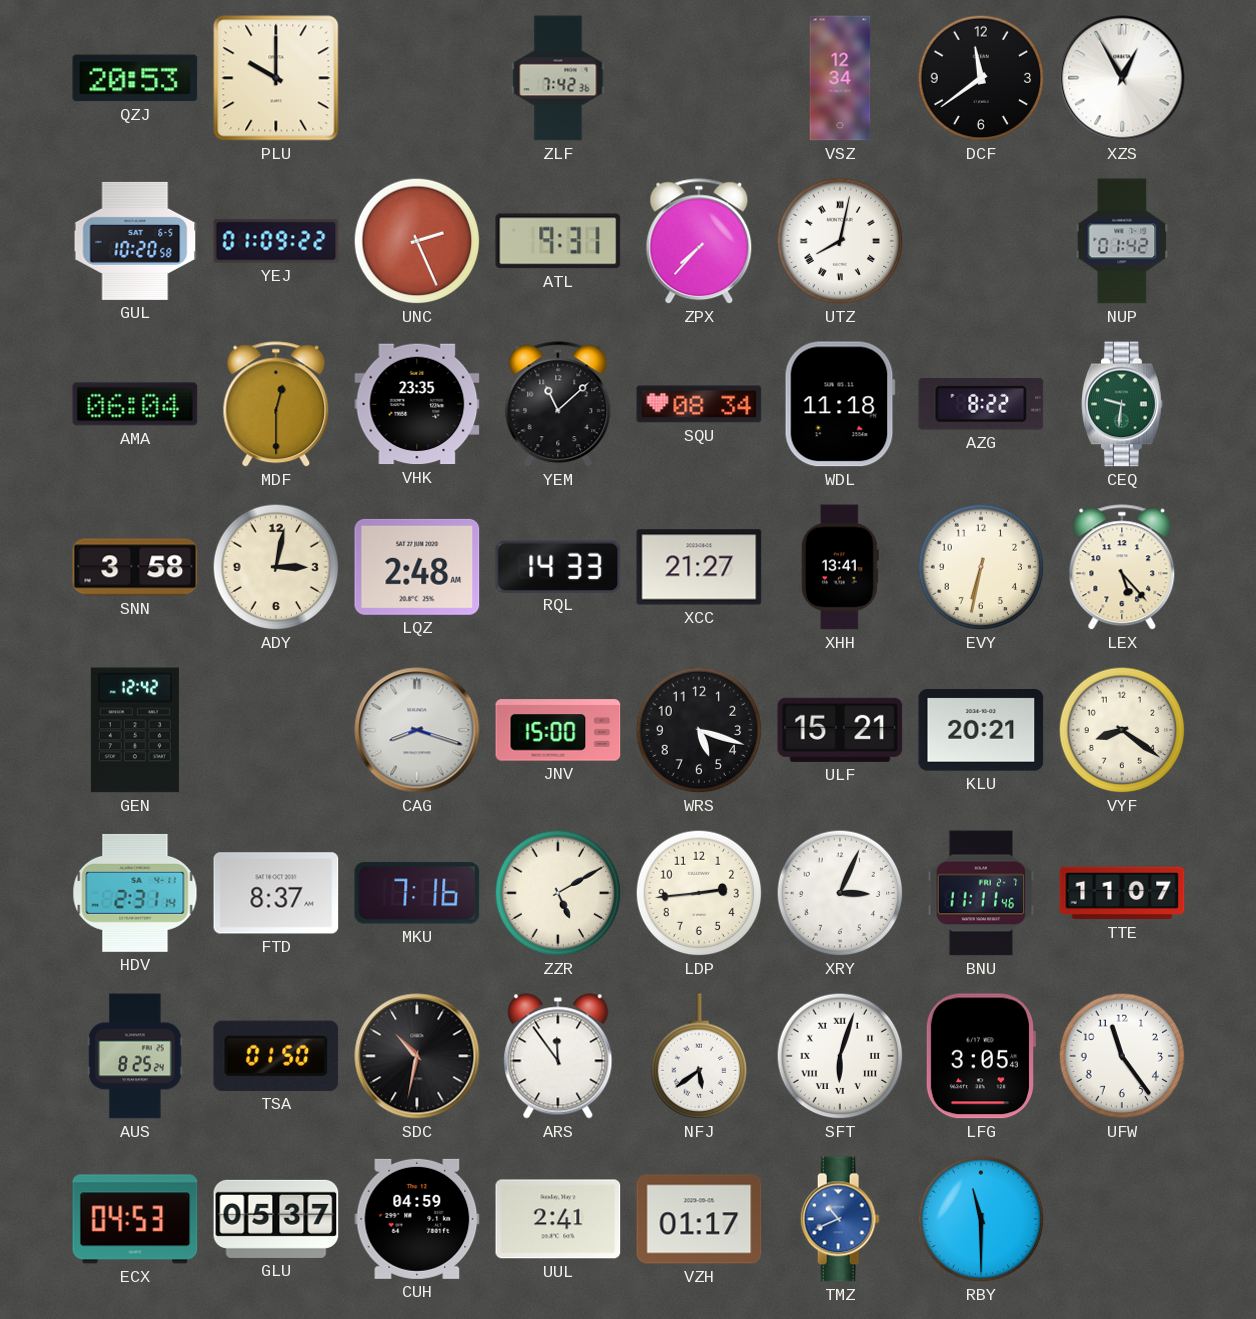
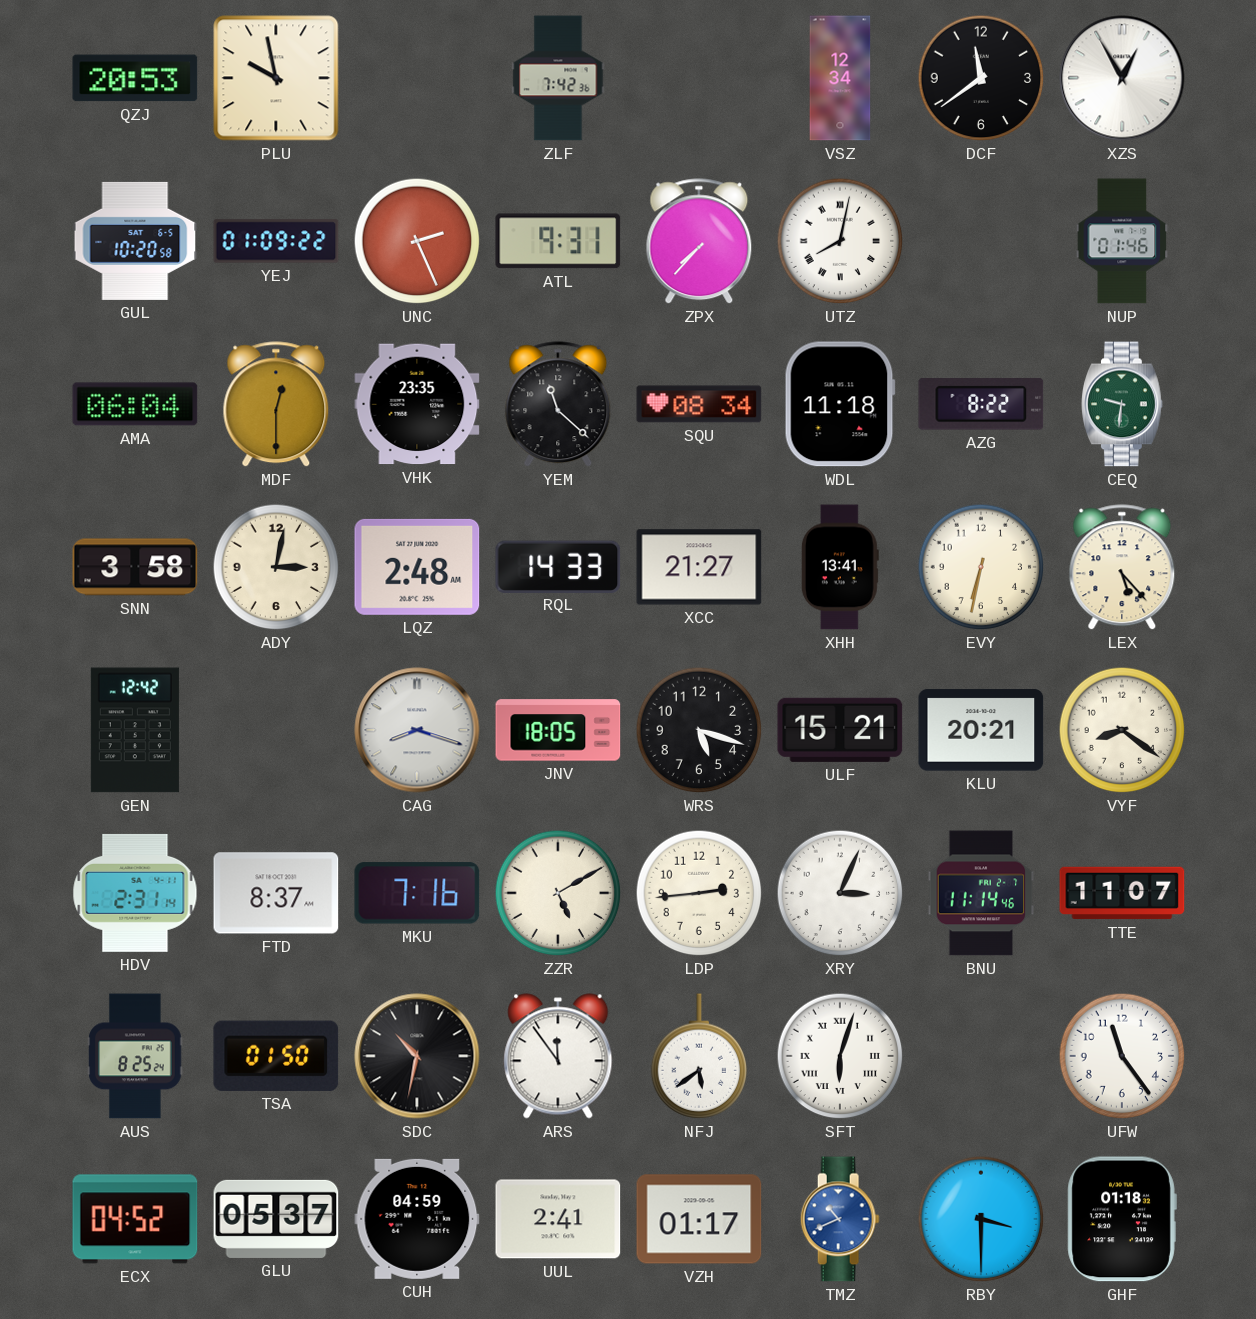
PLU: 10:00 -> 9:58
NUP: 01:42 -> 01:46
YEM: 11:08 -> 11:22
JNV: 15:00 -> 18:05
BNU: 11:11 -> 11:14
LFG: 3:05 -> none
ECX: 04:53 -> 04:52
RBY: 11:30 -> 3:30
GHF: none -> 01:18
